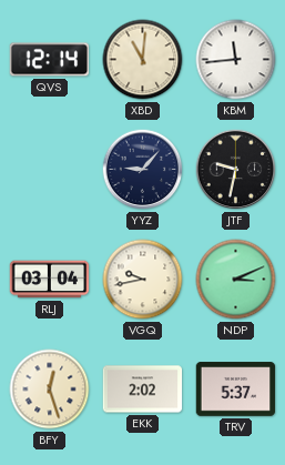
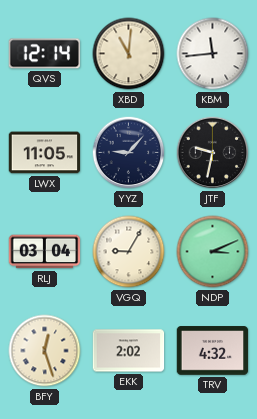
LWX: none -> 11:05
VGQ: 9:43 -> 9:05
TRV: 5:37 -> 4:32
